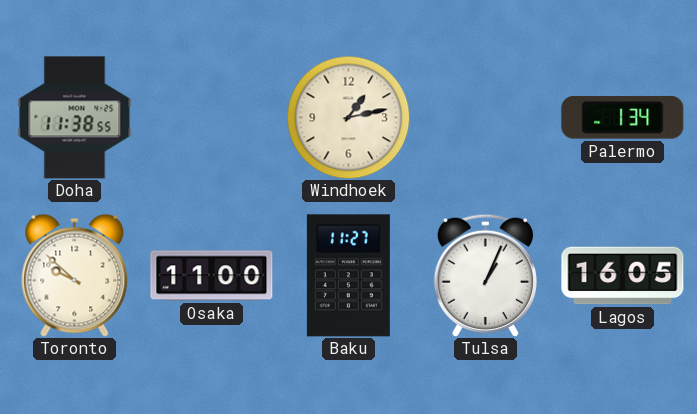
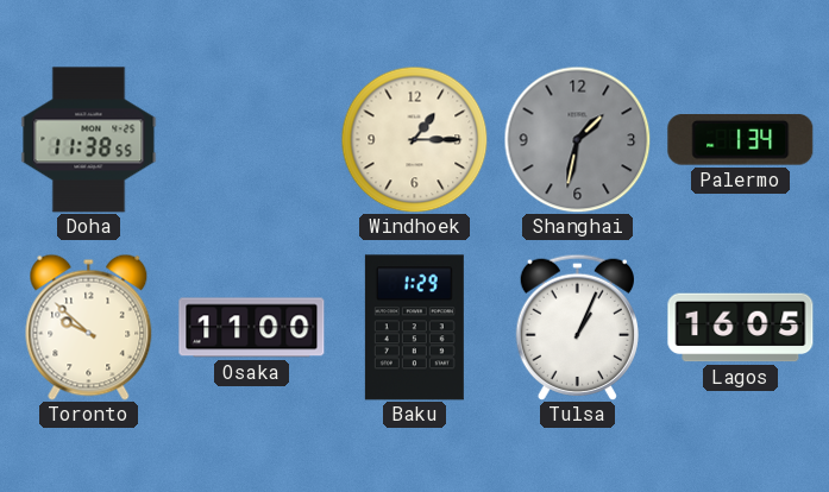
Windhoek: 1:13 -> 1:15
Shanghai: none -> 1:32
Baku: 11:27 -> 1:29
